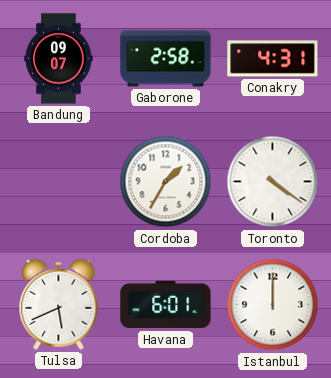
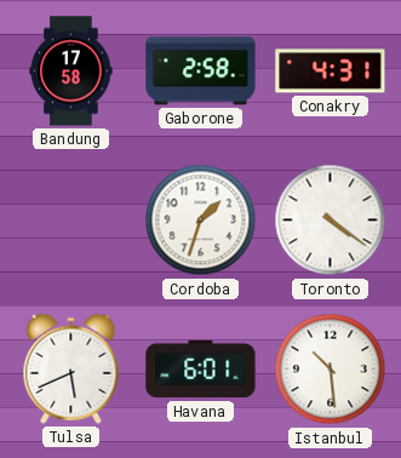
Bandung: 09:07 -> 17:58
Cordoba: 1:35 -> 1:33
Istanbul: 12:00 -> 10:29
